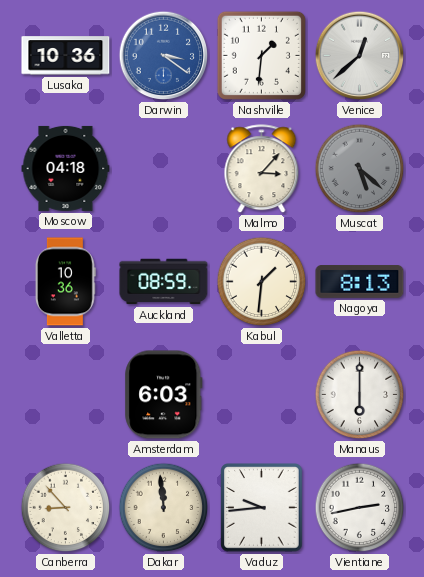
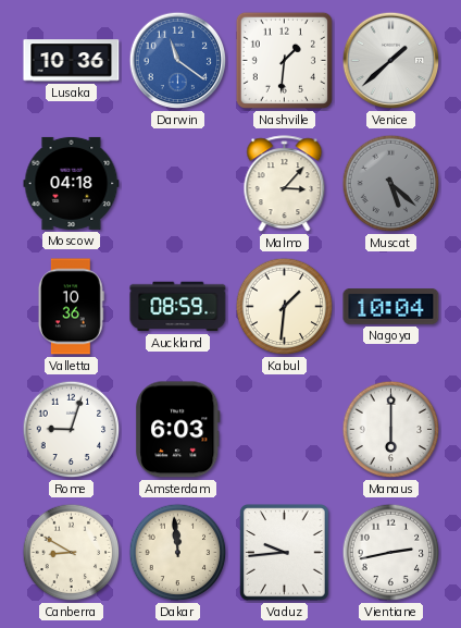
Darwin: 3:21 -> 11:21
Venice: 12:38 -> 1:38
Nagoya: 8:13 -> 10:04
Rome: none -> 9:03
Canberra: 8:53 -> 8:50
